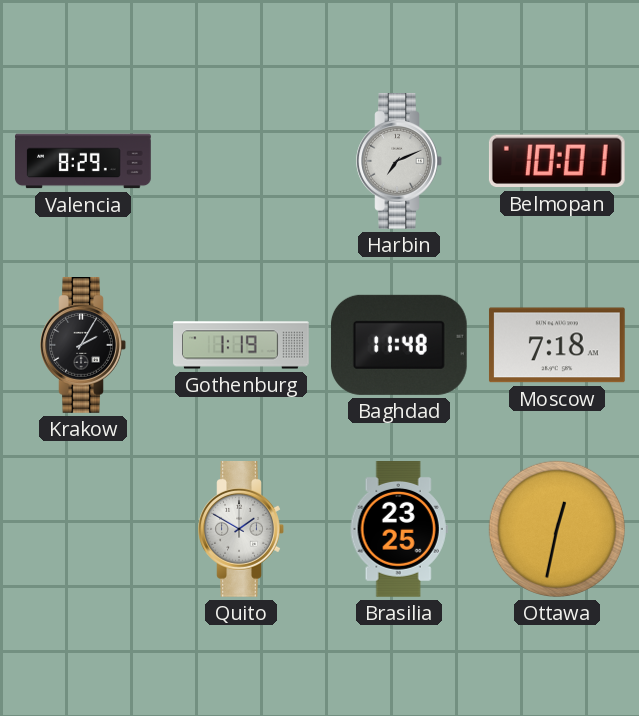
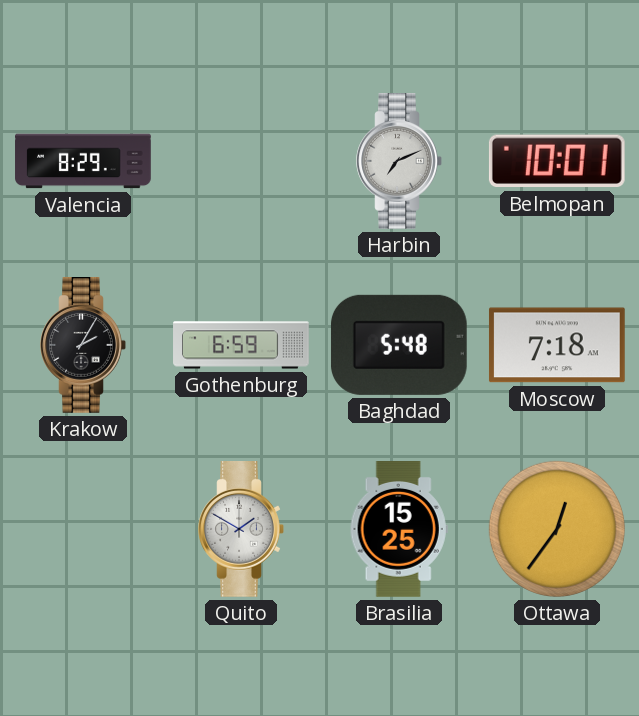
Gothenburg: 1:19 -> 6:59
Baghdad: 11:48 -> 5:48
Brasilia: 23:25 -> 15:25
Ottawa: 12:32 -> 12:36
